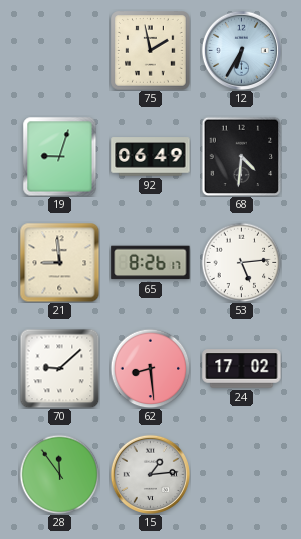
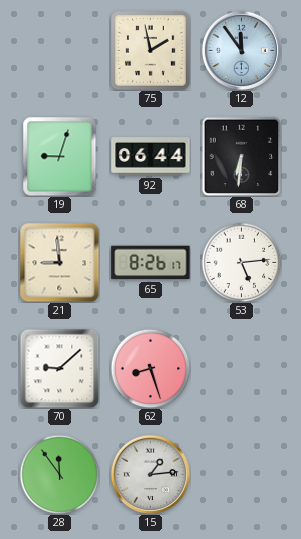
12: 6:35 -> 11:54
92: 06:49 -> 06:44
68: 4:31 -> 6:31
62: 8:29 -> 8:27
24: 17:02 -> none
